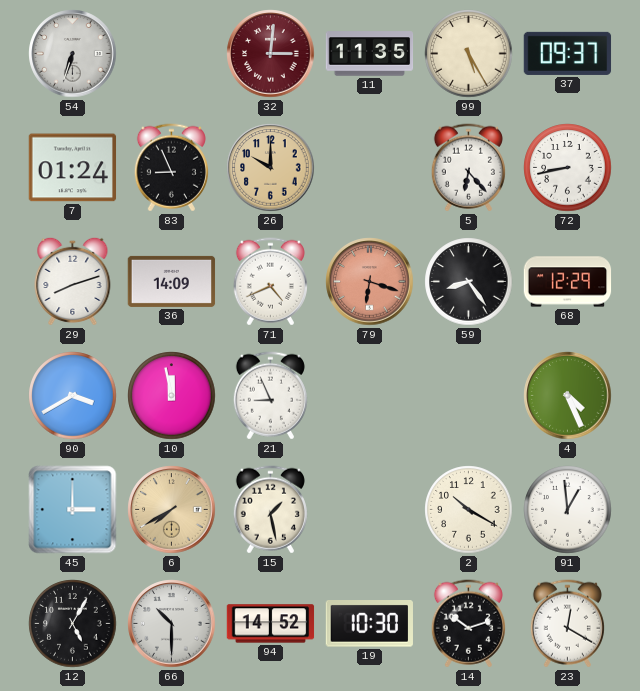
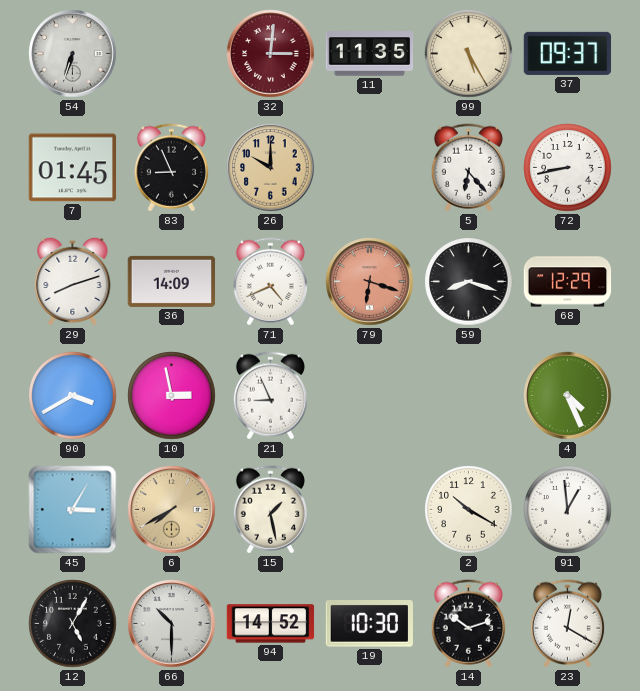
7: 01:24 -> 01:45
59: 8:24 -> 8:18
10: 11:58 -> 2:58
45: 3:00 -> 3:05
